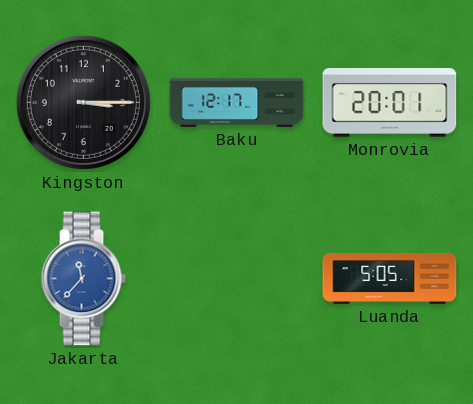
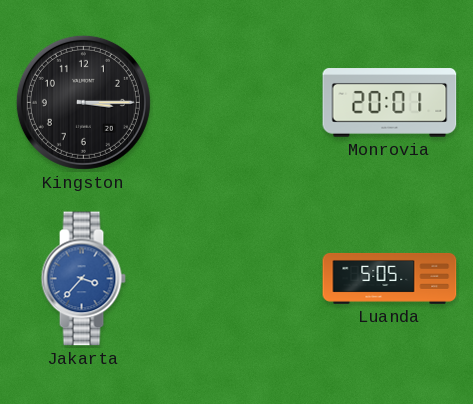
Baku: 12:17 -> none
Jakarta: 11:37 -> 3:37
